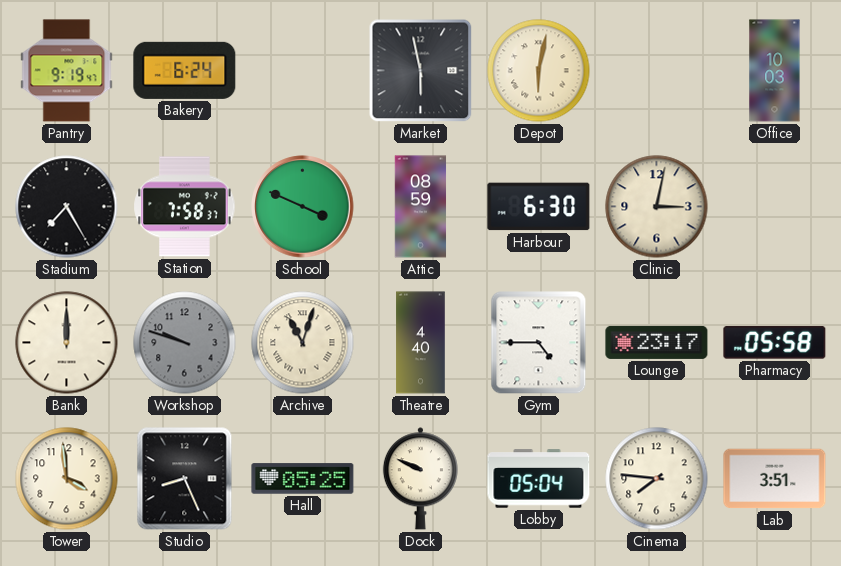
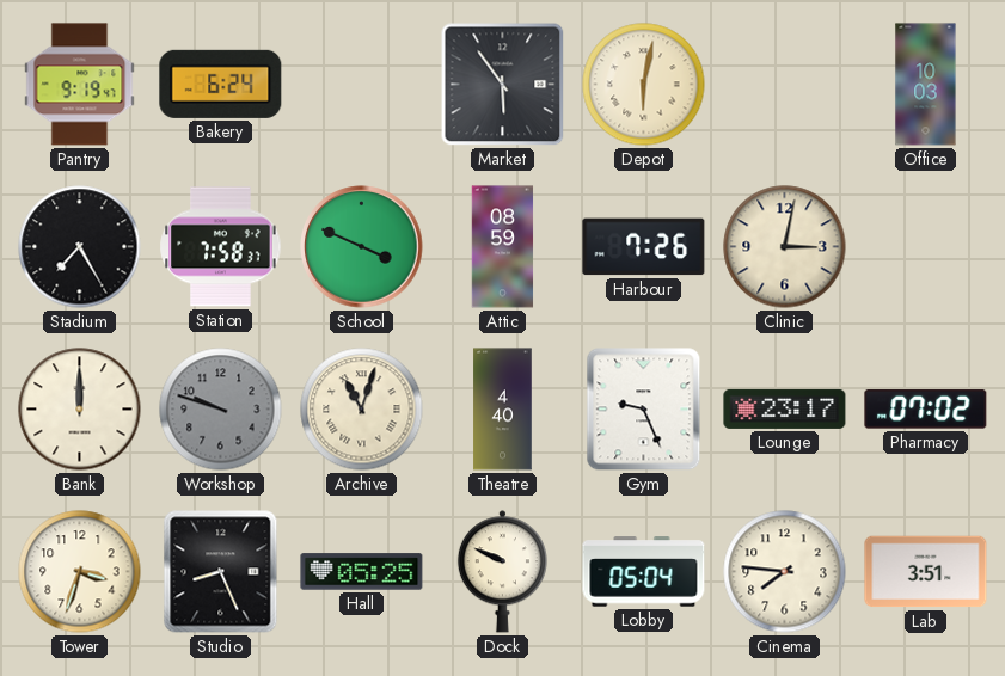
Market: 5:58 -> 5:54
Harbour: 6:30 -> 7:26
Gym: 4:45 -> 9:26
Pharmacy: 05:58 -> 07:02
Tower: 3:59 -> 3:33
